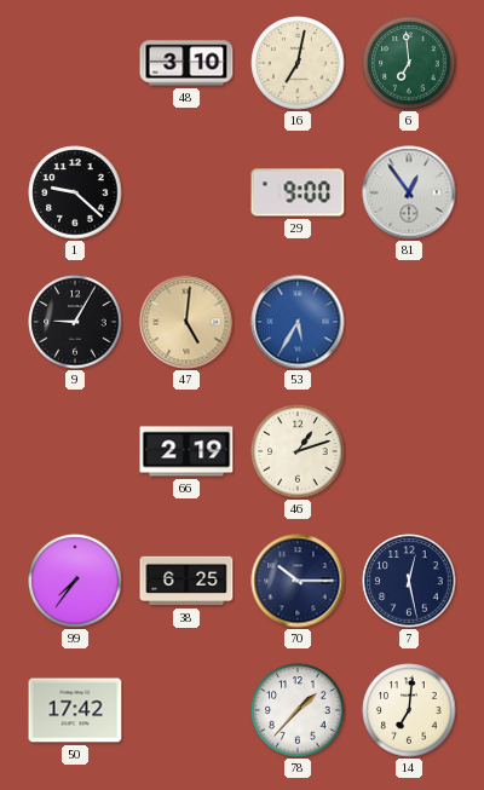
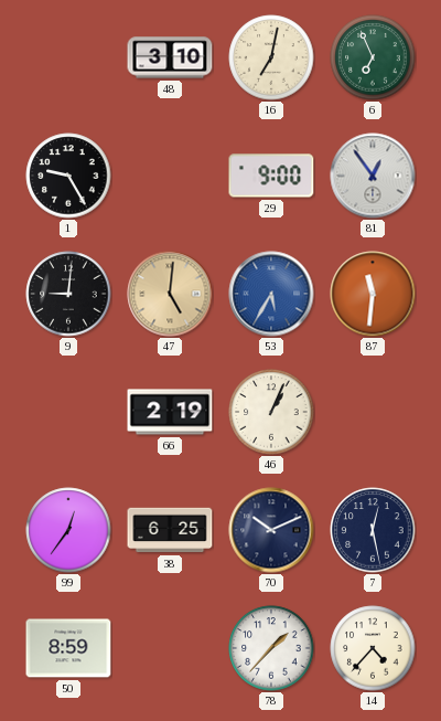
6: 6:59 -> 6:56
1: 9:22 -> 9:25
9: 9:05 -> 9:01
87: none -> 11:31
46: 1:12 -> 1:04
99: 7:36 -> 12:36
70: 10:15 -> 10:11
50: 17:42 -> 8:59
14: 7:01 -> 4:37
